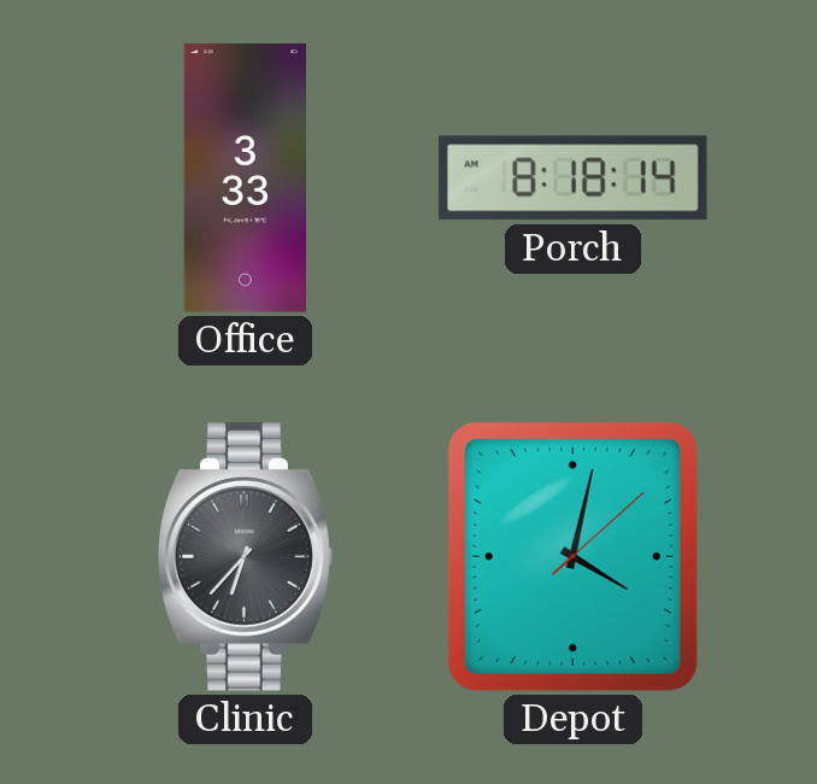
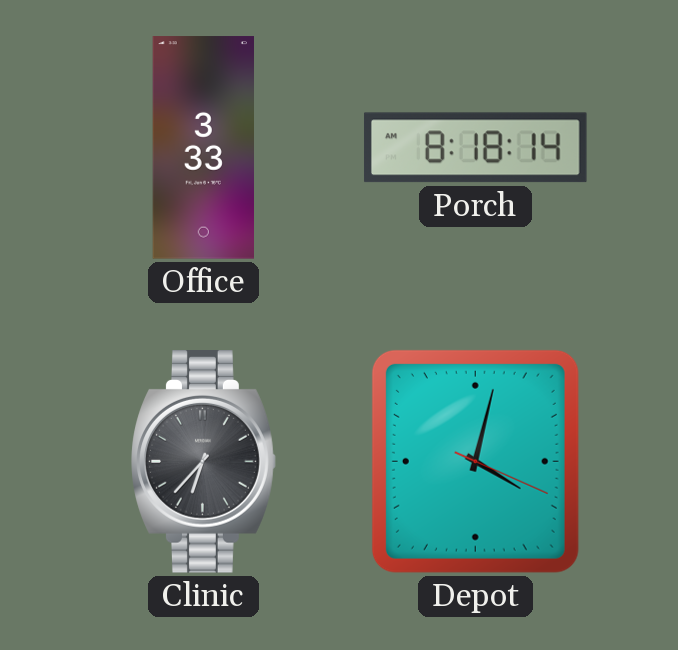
Depot: 4:02:08 -> 4:02:19
